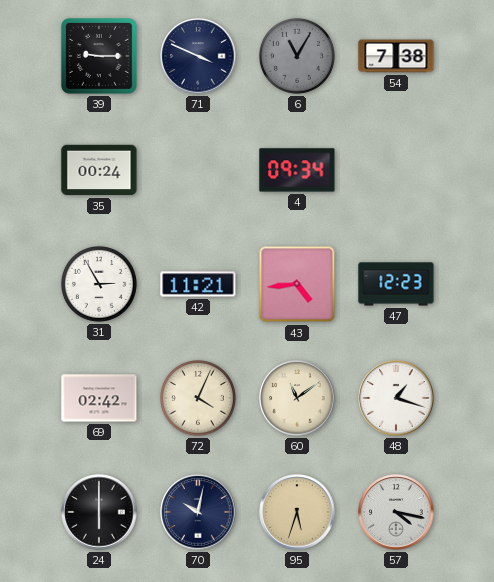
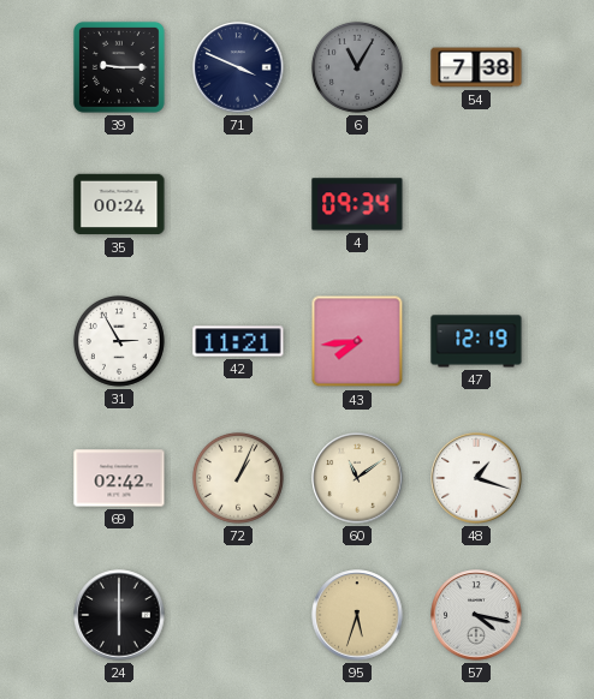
43: 4:44 -> 7:44
47: 12:23 -> 12:19
72: 4:04 -> 1:04
70: 10:02 -> none
